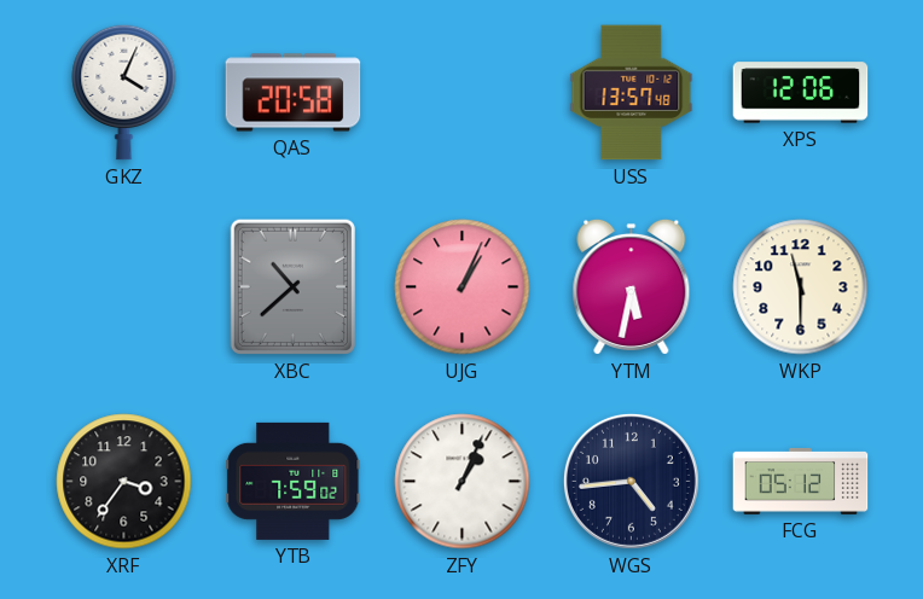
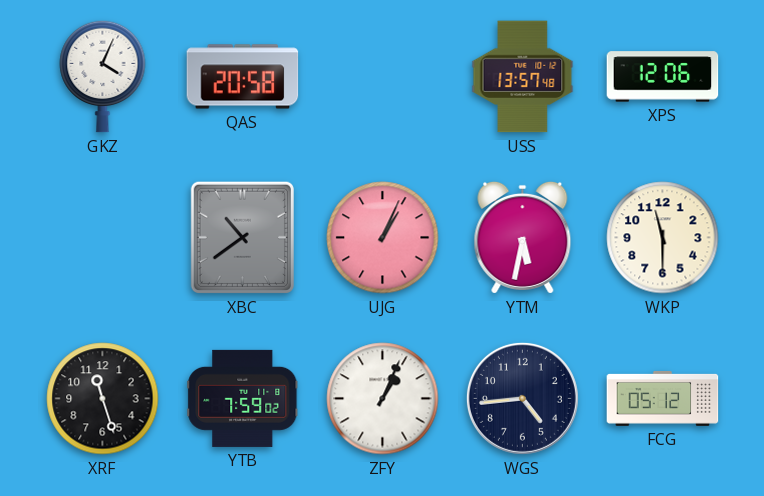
XBC: 10:38 -> 10:39
XRF: 3:36 -> 11:27
